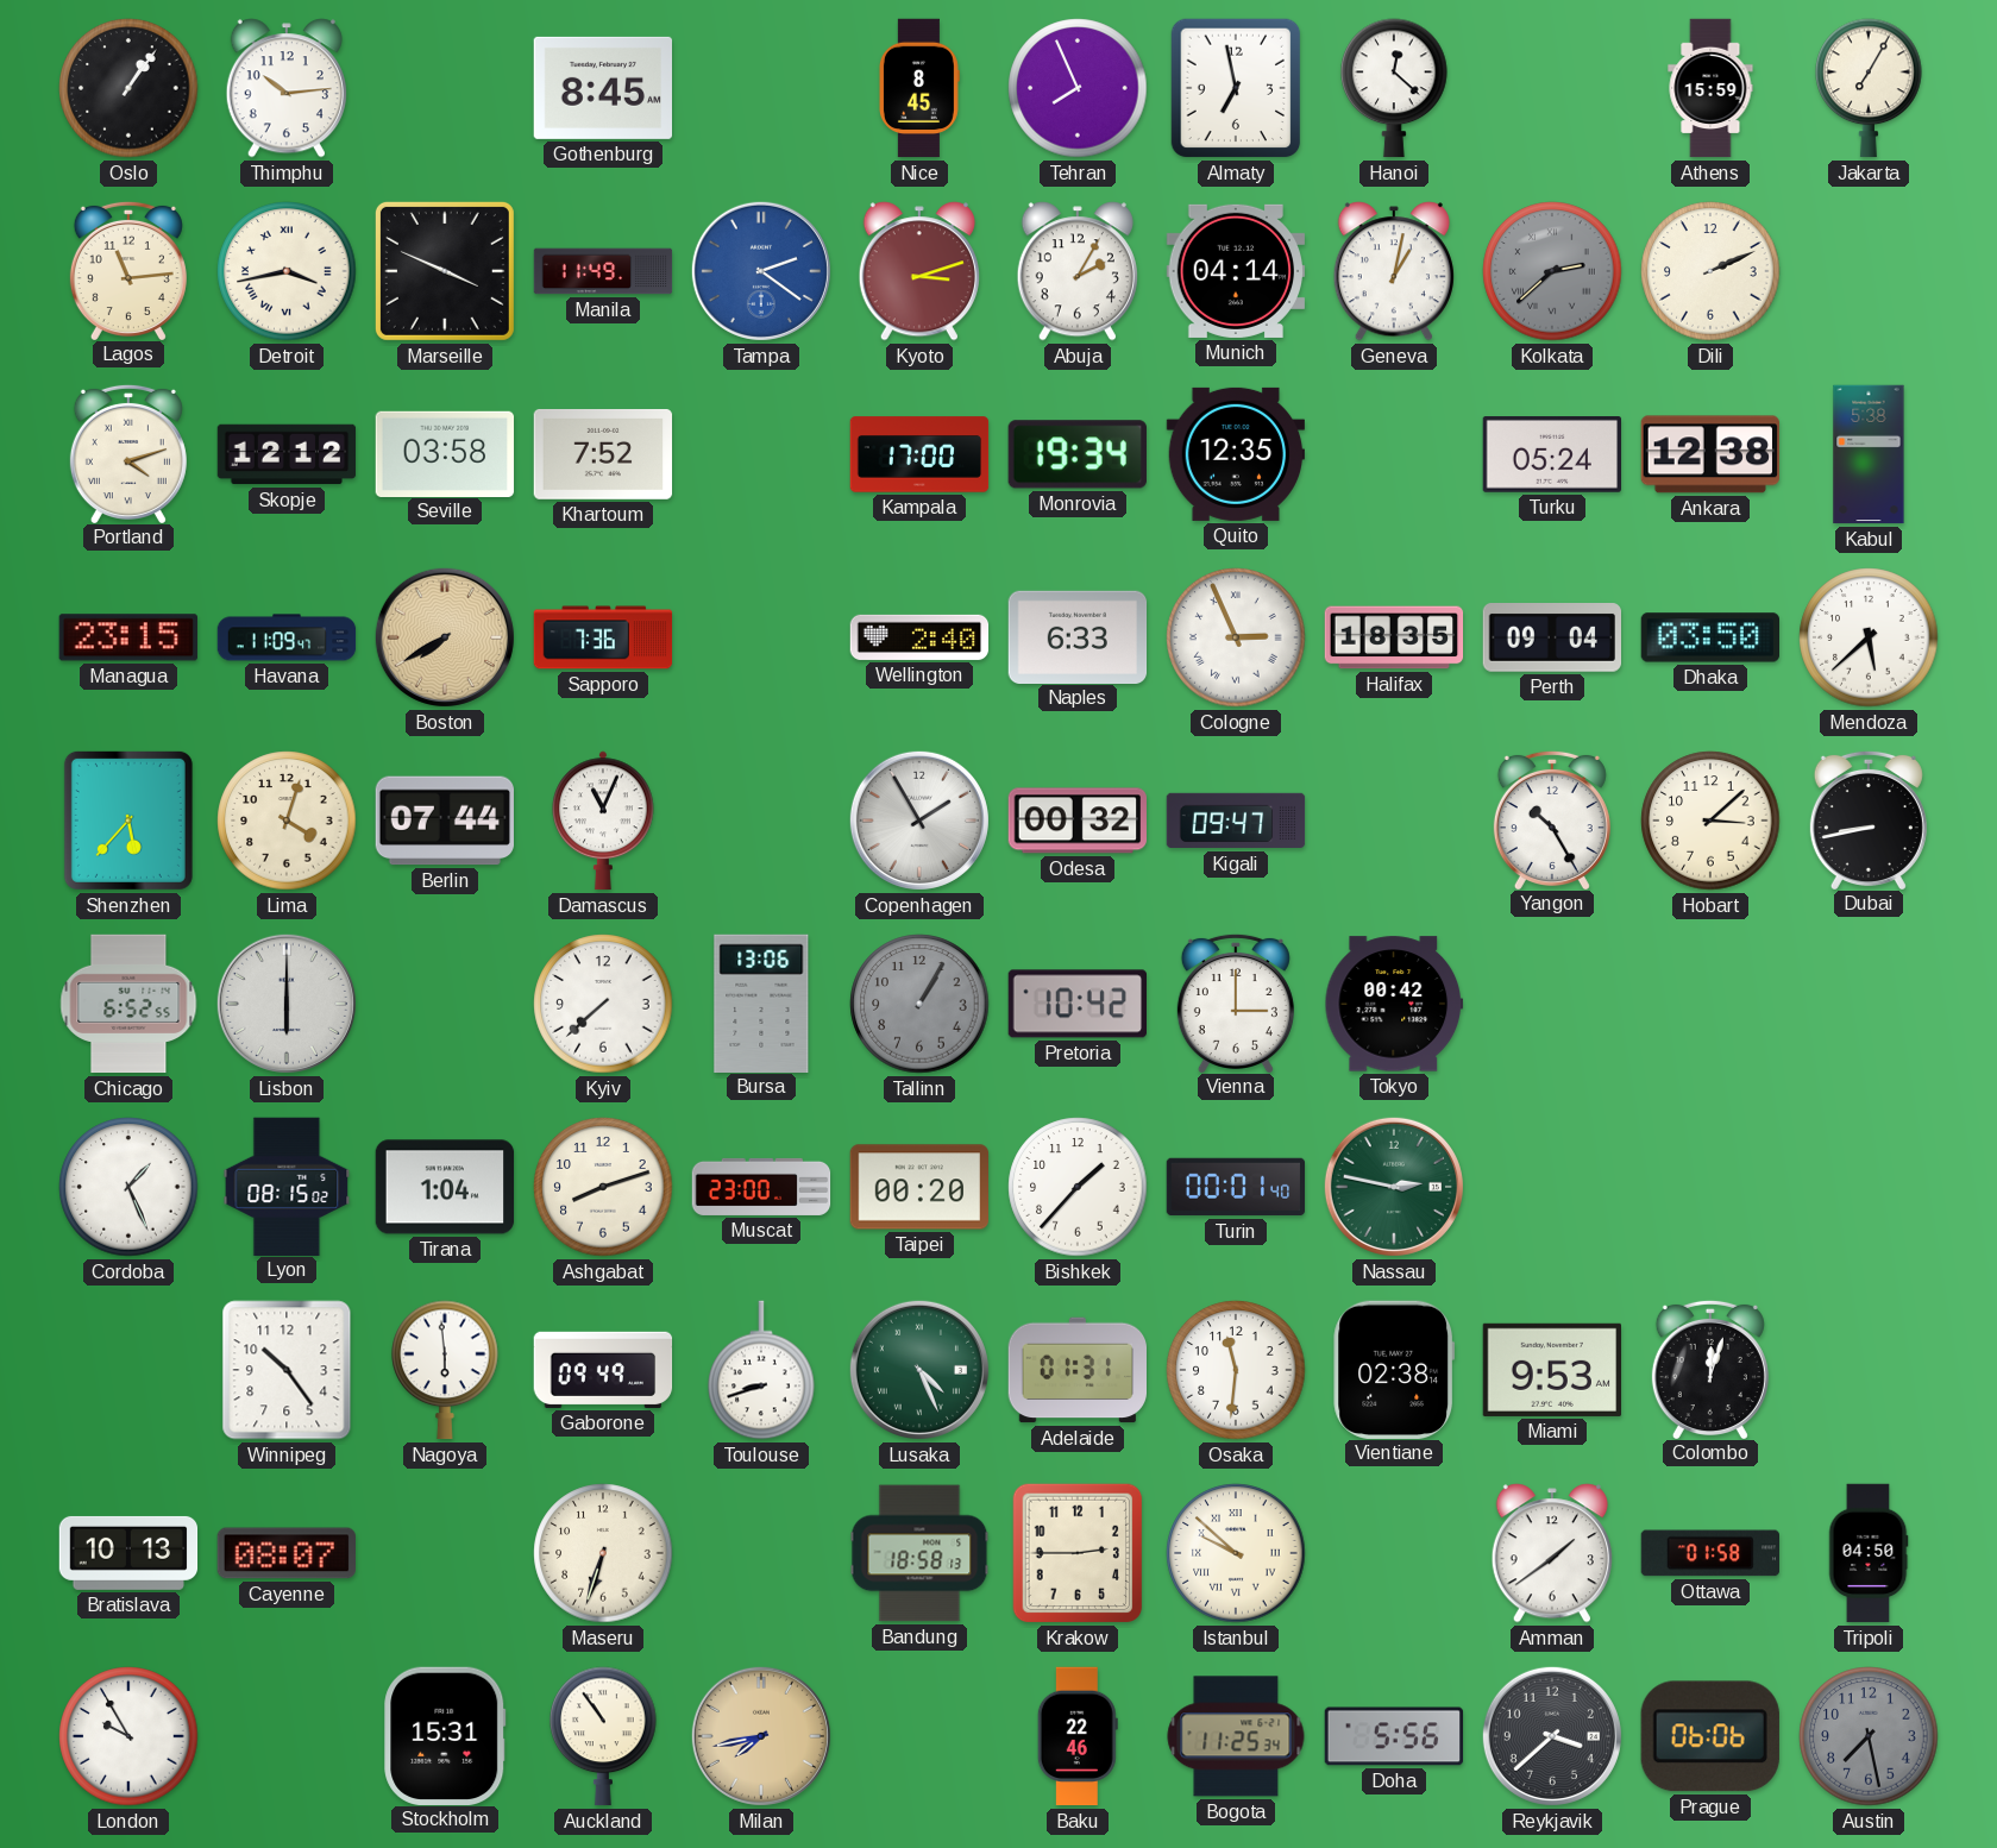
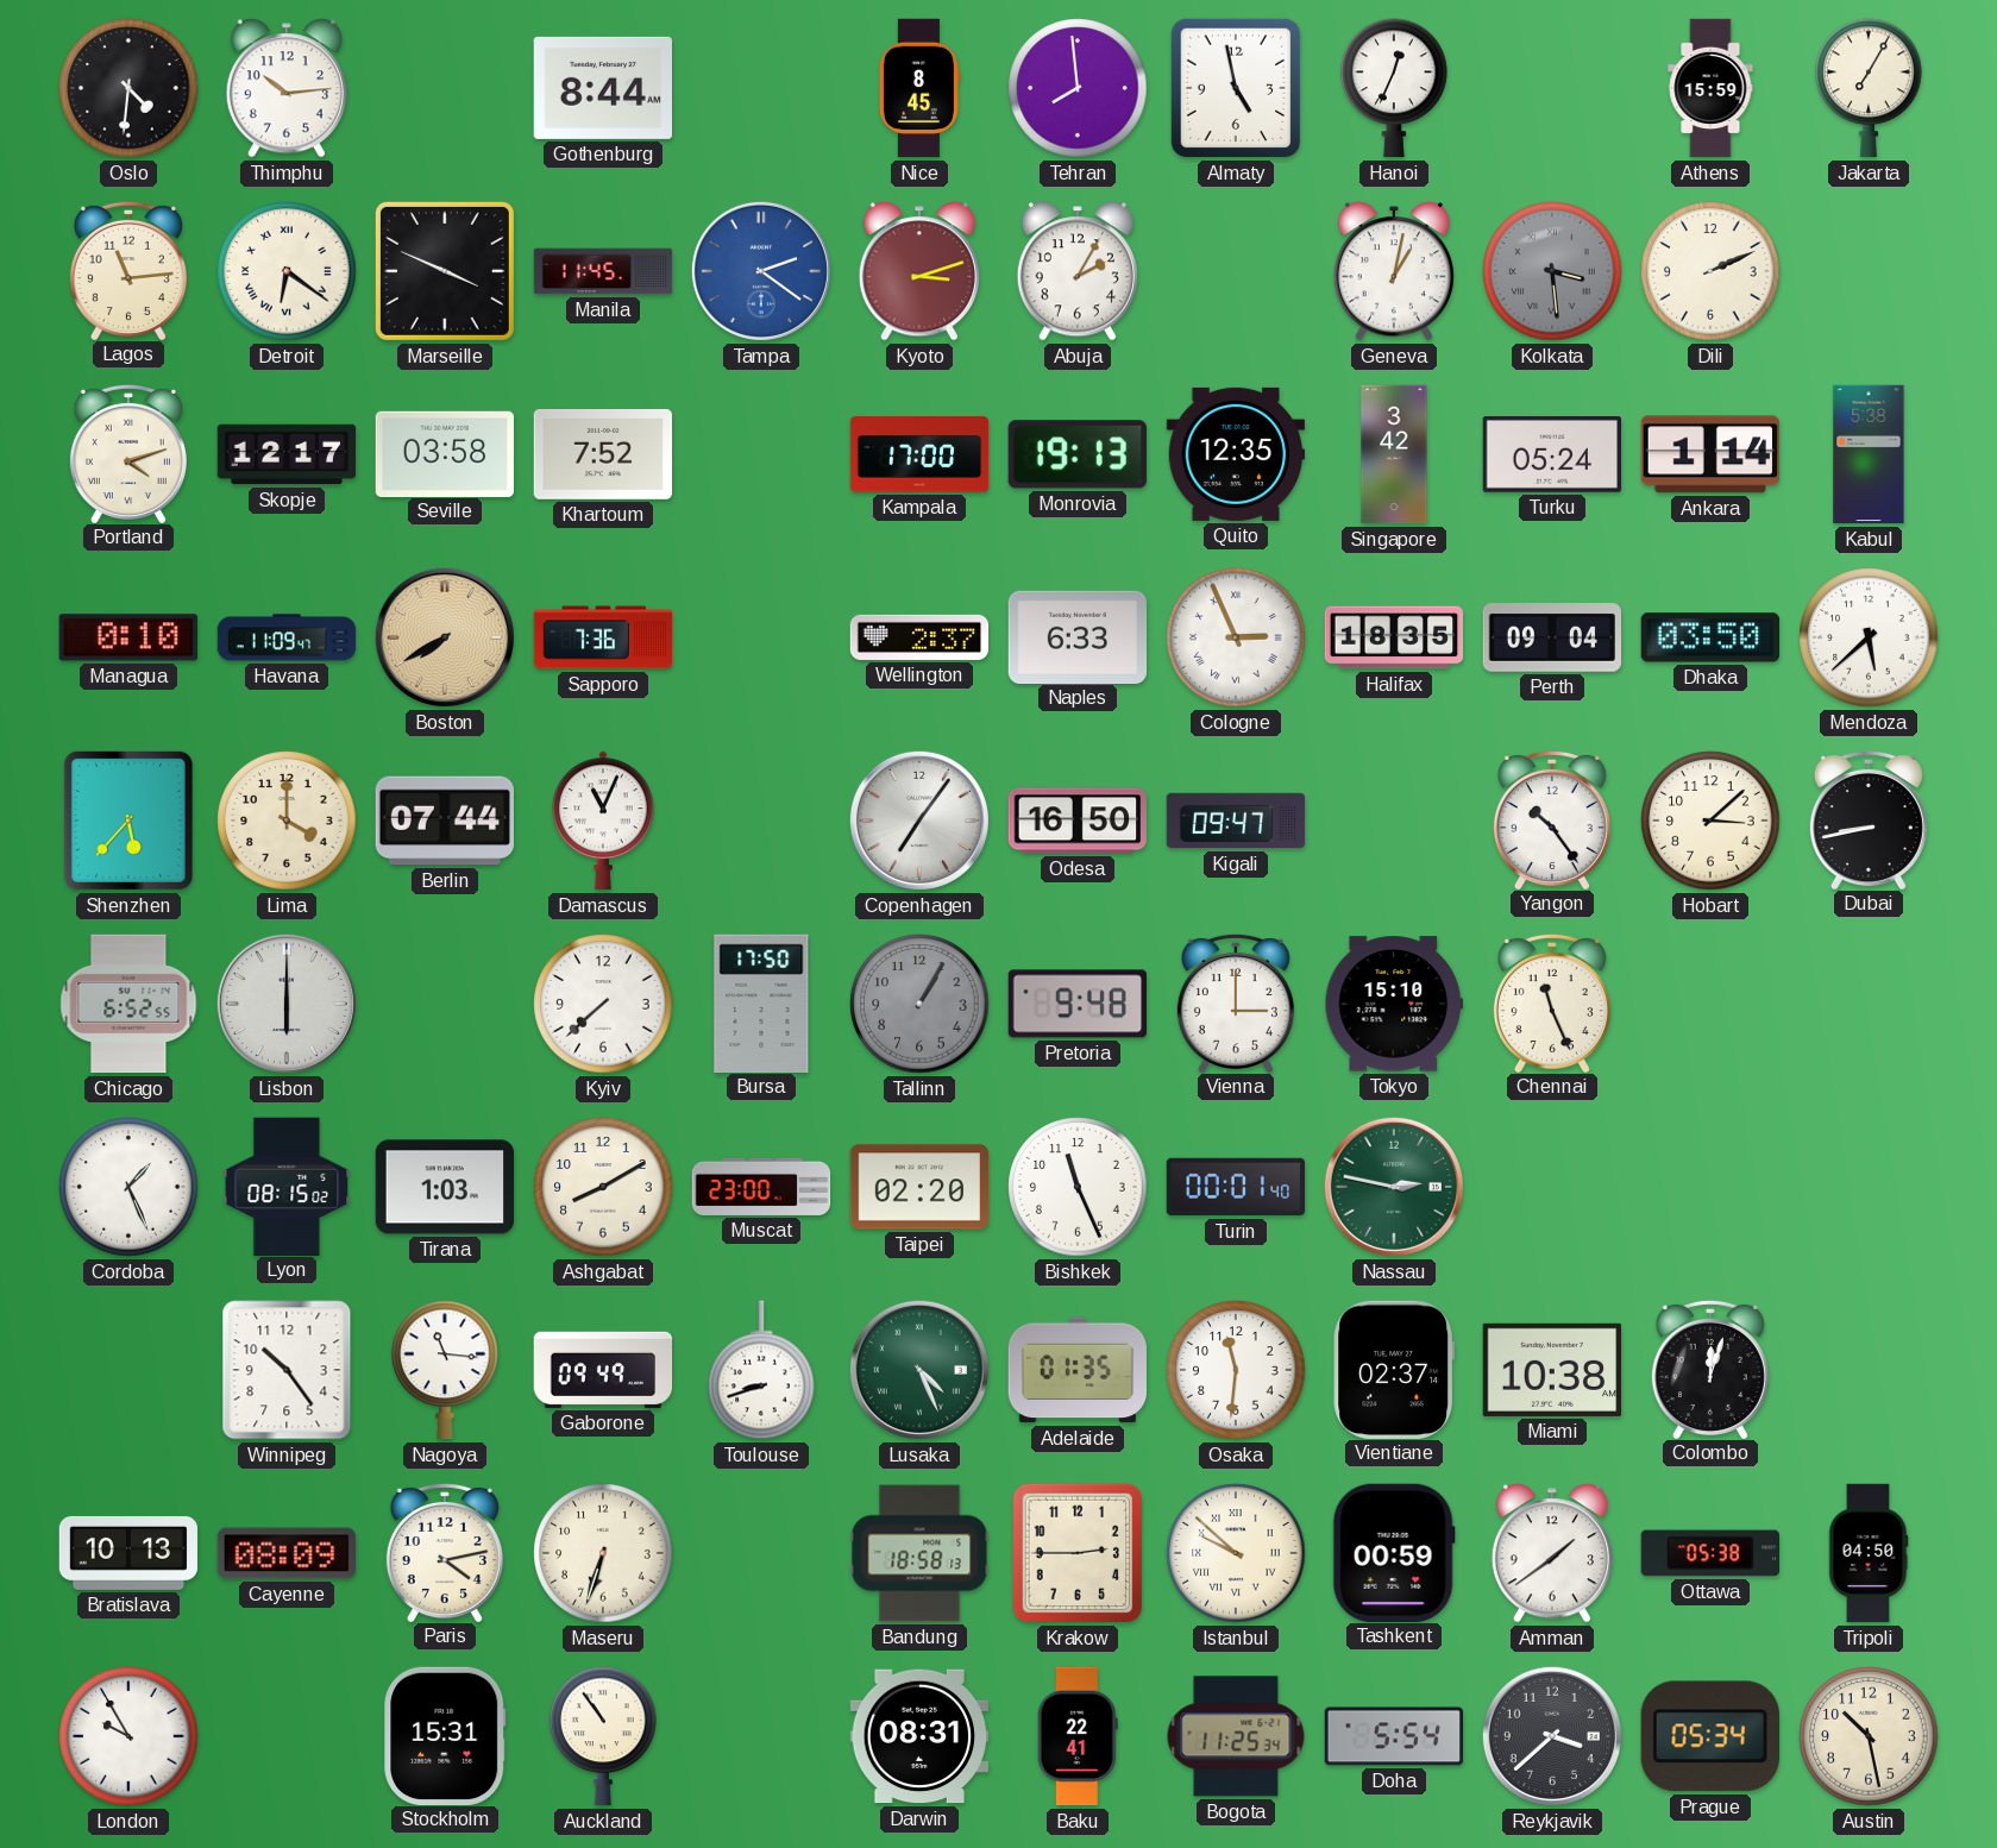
Oslo: 1:06 -> 4:31
Gothenburg: 8:45 -> 8:44
Tehran: 7:56 -> 7:59
Almaty: 6:58 -> 4:58
Hanoi: 12:22 -> 12:34
Detroit: 3:43 -> 6:21
Manila: 11:49 -> 11:45
Munich: 04:14 -> none
Kolkata: 2:38 -> 3:29
Skopje: 12:12 -> 12:17
Monrovia: 19:34 -> 19:13
Singapore: none -> 3:42
Ankara: 12:38 -> 1:14
Managua: 23:15 -> 0:10
Wellington: 2:40 -> 2:37
Lima: 4:03 -> 4:00
Copenhagen: 1:55 -> 7:06
Odesa: 00:32 -> 16:50
Yangon: 10:25 -> 10:24
Bursa: 13:06 -> 17:50
Pretoria: 10:42 -> 9:48
Tokyo: 00:42 -> 15:10
Chennai: none -> 11:26
Tirana: 1:04 -> 1:03
Ashgabat: 8:12 -> 8:10
Taipei: 00:20 -> 02:20
Bishkek: 1:37 -> 11:26
Nagoya: 5:59 -> 11:16
Adelaide: 01:31 -> 01:35
Vientiane: 02:38 -> 02:37
Miami: 9:53 -> 10:38
Cayenne: 08:07 -> 08:09
Paris: none -> 4:13
Tashkent: none -> 00:59
Ottawa: 01:58 -> 05:38
Milan: 7:43 -> none
Darwin: none -> 08:31
Baku: 22:46 -> 22:41
Doha: 5:56 -> 5:54
Prague: 06:06 -> 05:34
Austin: 7:28 -> 10:28
Austin dial: grey -> cream
